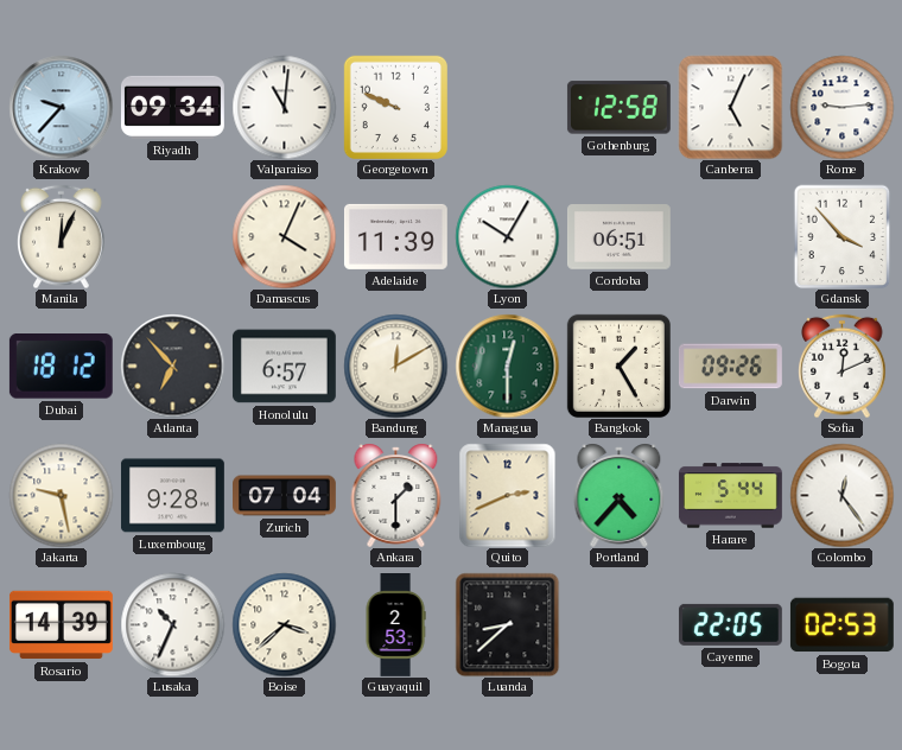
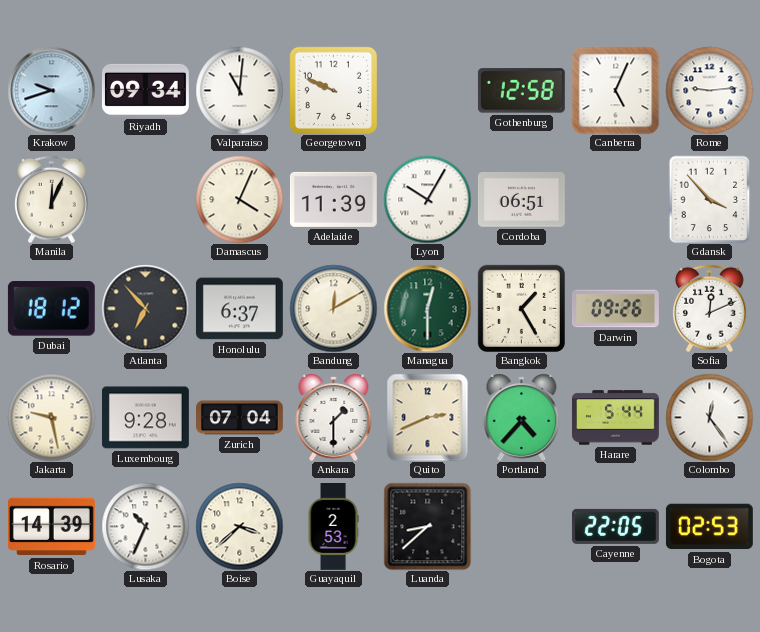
Krakow: 9:37 -> 9:42
Honolulu: 6:57 -> 6:37
